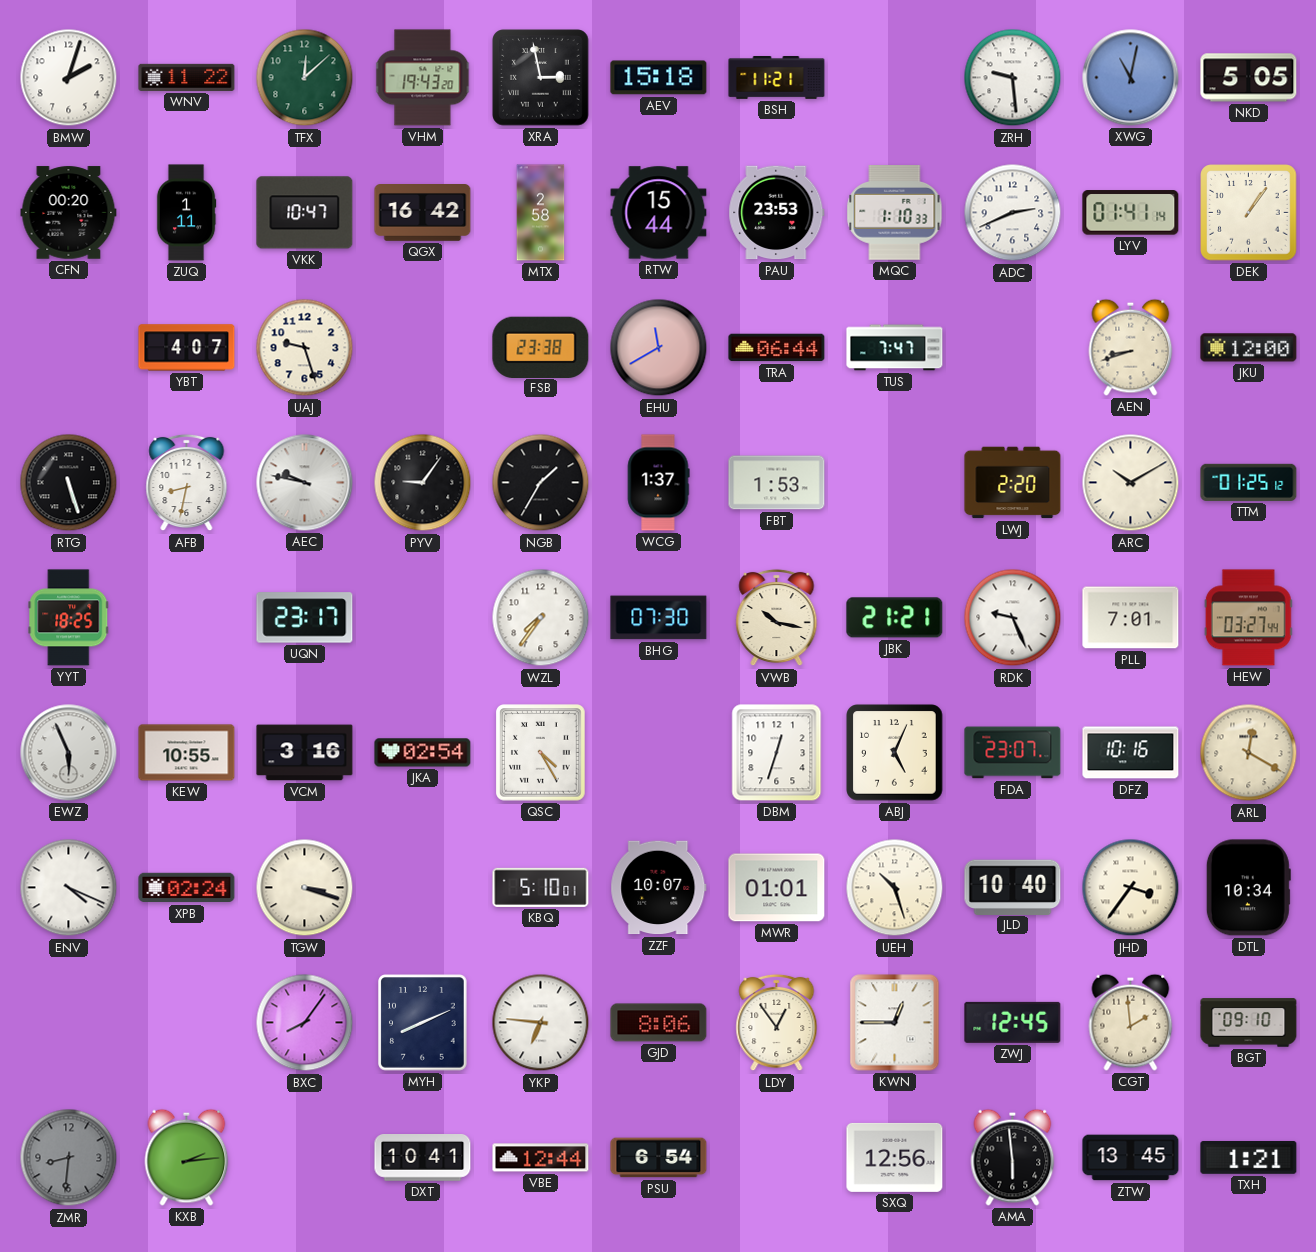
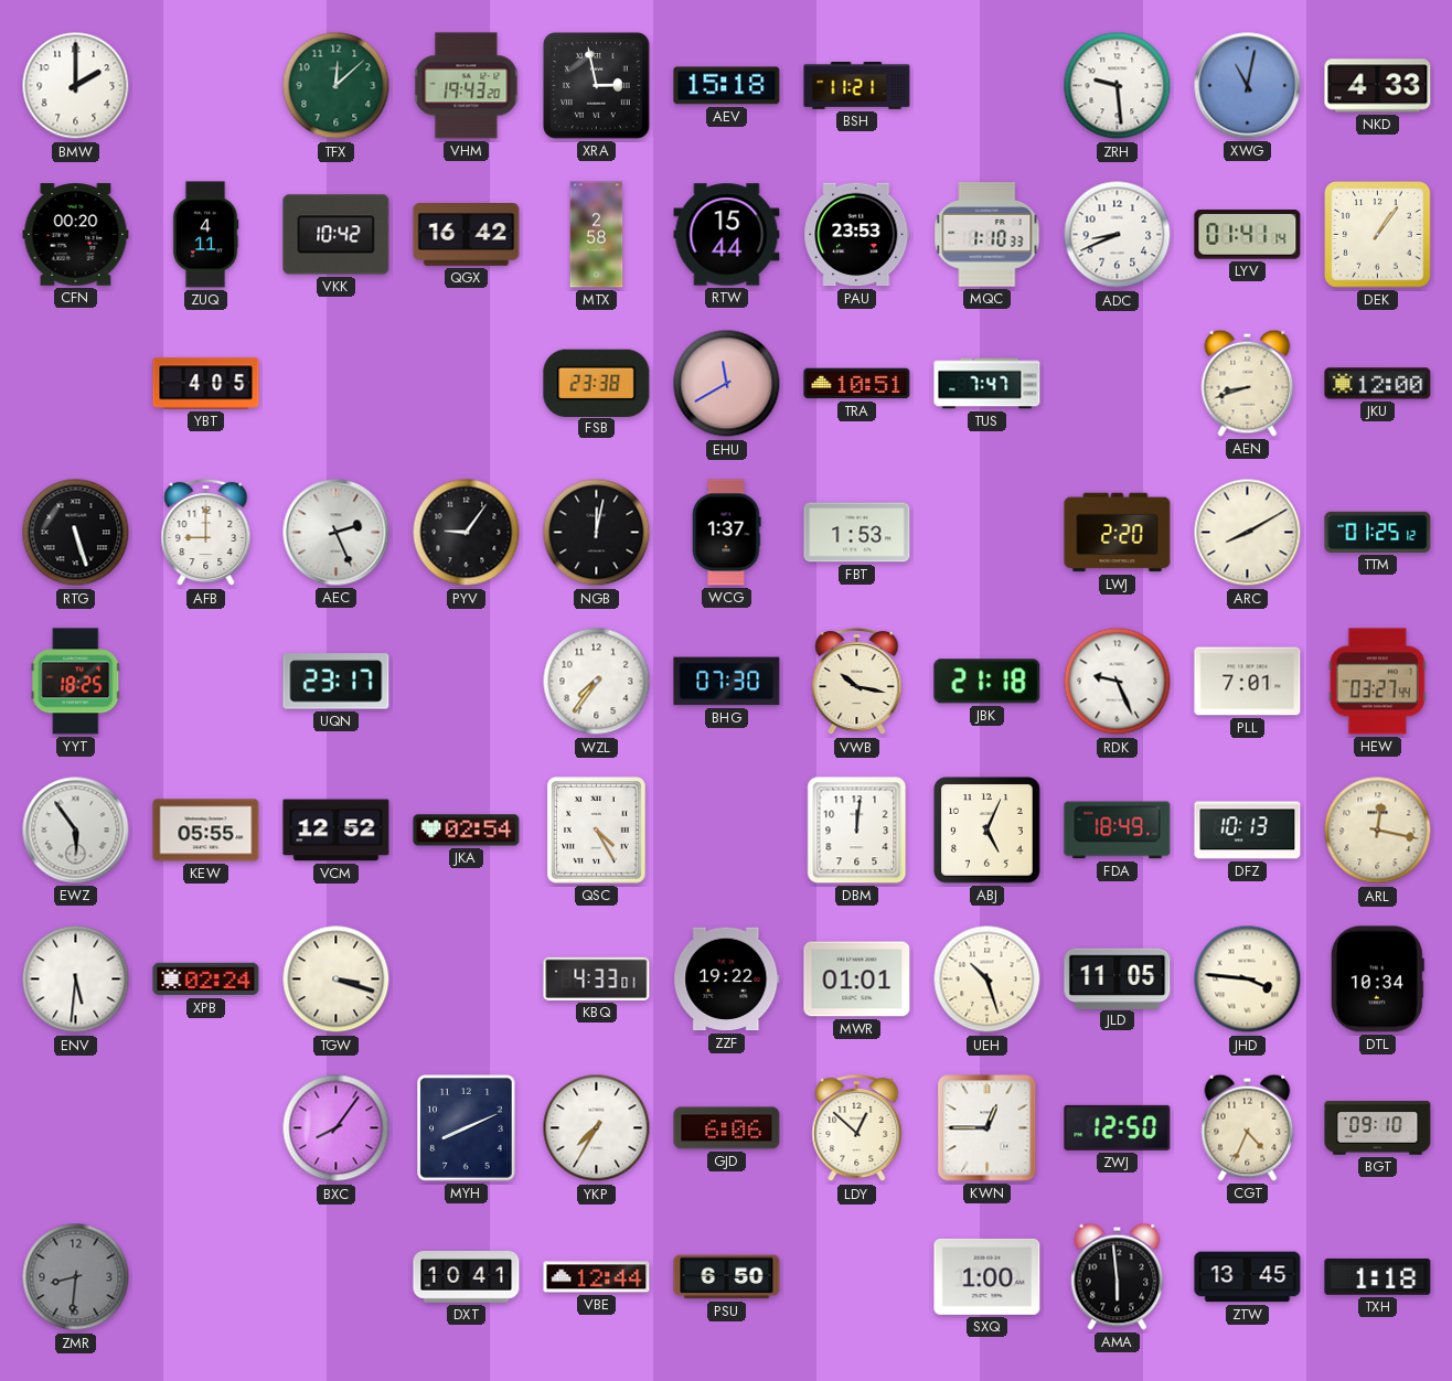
BMW: 2:03 -> 2:00
WNV: 11:22 -> none
NKD: 5:05 -> 4:33
ZUQ: 1:11 -> 4:11
VKK: 10:47 -> 10:42
ADC: 2:41 -> 8:41
YBT: 4:07 -> 4:05
UAJ: 9:27 -> none
TRA: 06:44 -> 10:51
AFB: 8:32 -> 9:00
AEC: 9:47 -> 2:26
NGB: 1:35 -> 12:02
ARC: 10:10 -> 8:10
JBK: 21:21 -> 21:18
EWZ: 5:56 -> 5:54
KEW: 10:55 -> 05:55
VCM: 3:16 -> 12:52
DBM: 12:33 -> 12:01
FDA: 23:07 -> 18:49
DFZ: 10:16 -> 10:13
ARL: 12:20 -> 12:17
ENV: 4:19 -> 5:31
KBQ: 5:10 -> 4:33
ZZF: 10:07 -> 19:22
JLD: 10:40 -> 11:05
JHD: 3:36 -> 3:46
YKP: 6:46 -> 7:35
GJD: 8:06 -> 6:06
LDY: 12:54 -> 12:52
ZWJ: 12:45 -> 12:50
CGT: 1:59 -> 4:34
KXB: 2:14 -> none
PSU: 6:54 -> 6:50
SXQ: 12:56 -> 1:00
TXH: 1:21 -> 1:18
